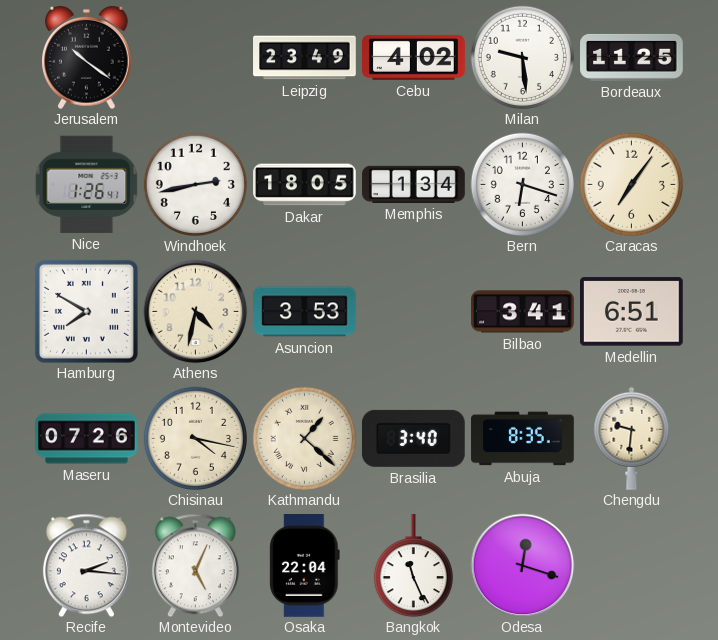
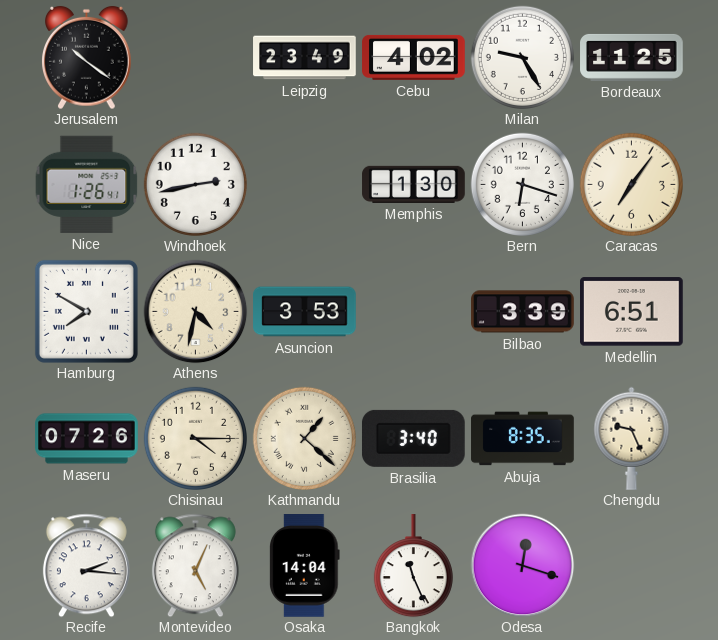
Milan: 9:29 -> 9:25
Dakar: 18:05 -> none
Memphis: 1:34 -> 1:30
Bilbao: 3:41 -> 3:39
Chisinau: 4:17 -> 4:15
Chengdu: 9:31 -> 9:26
Osaka: 22:04 -> 14:04
